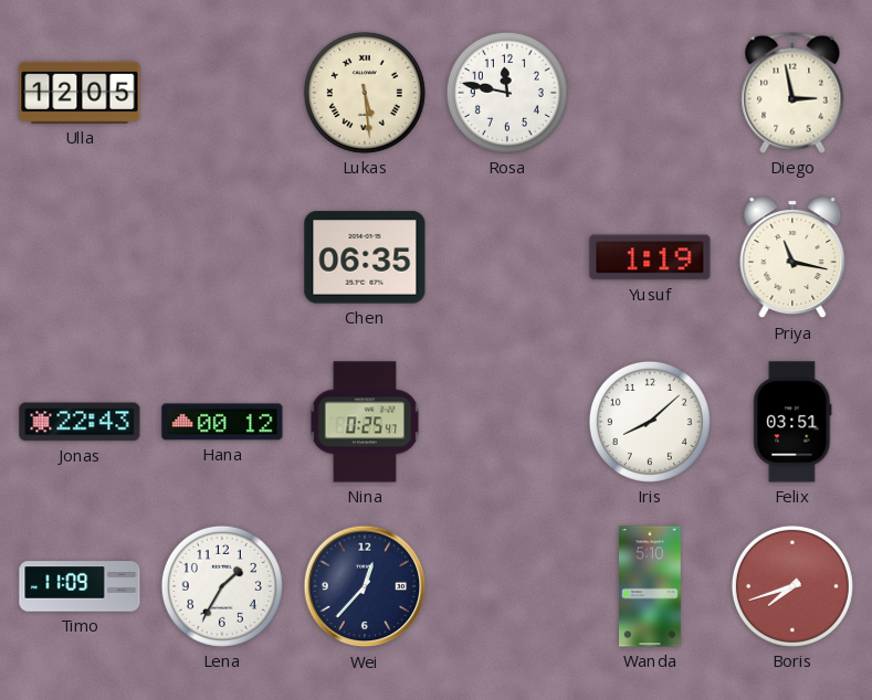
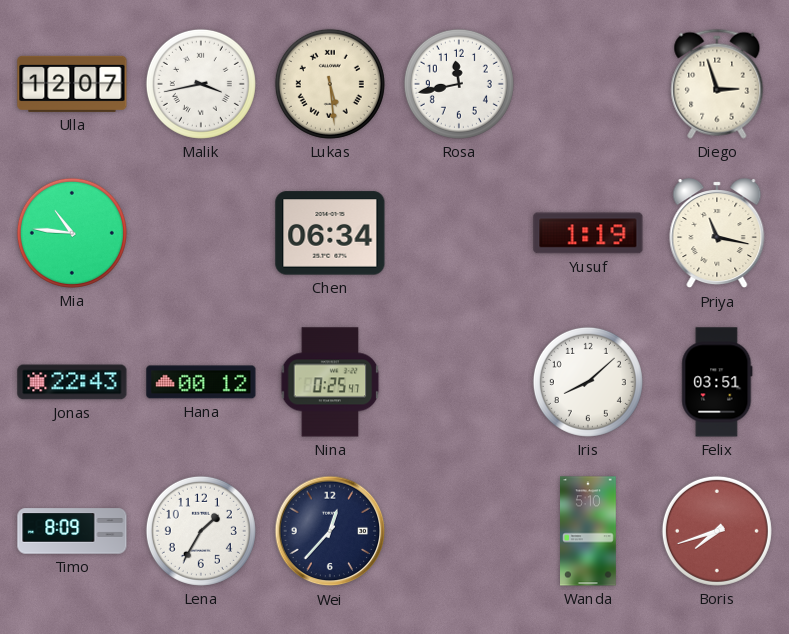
Ulla: 12:05 -> 12:07
Malik: none -> 3:43
Rosa: 11:47 -> 11:43
Diego: 2:58 -> 2:57
Mia: none -> 10:46
Chen: 06:35 -> 06:34
Timo: 11:09 -> 8:09
